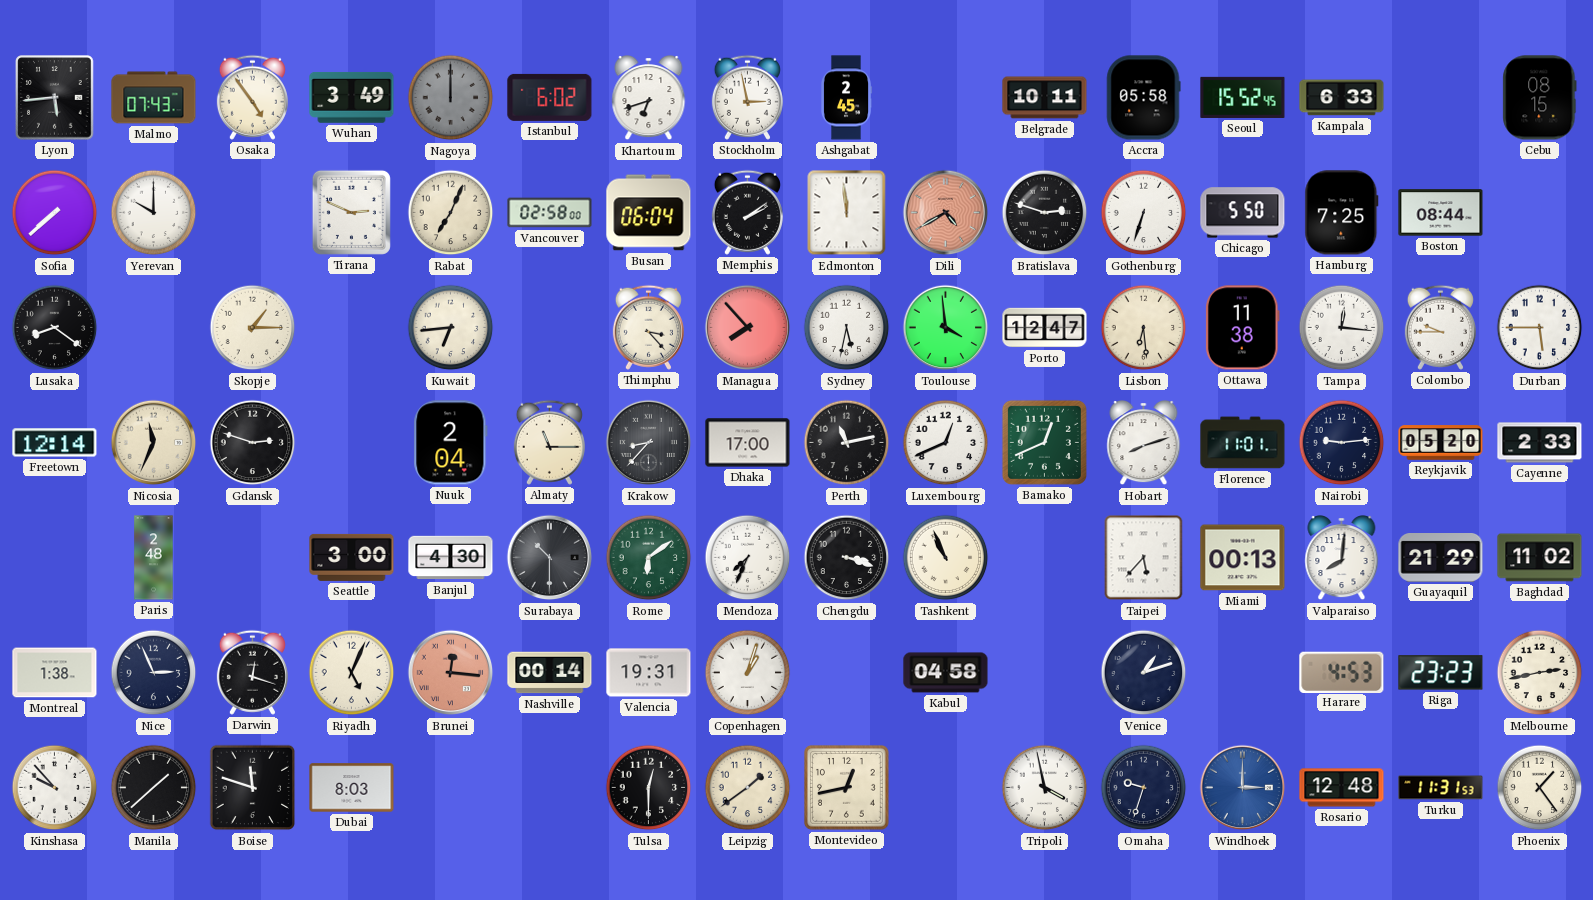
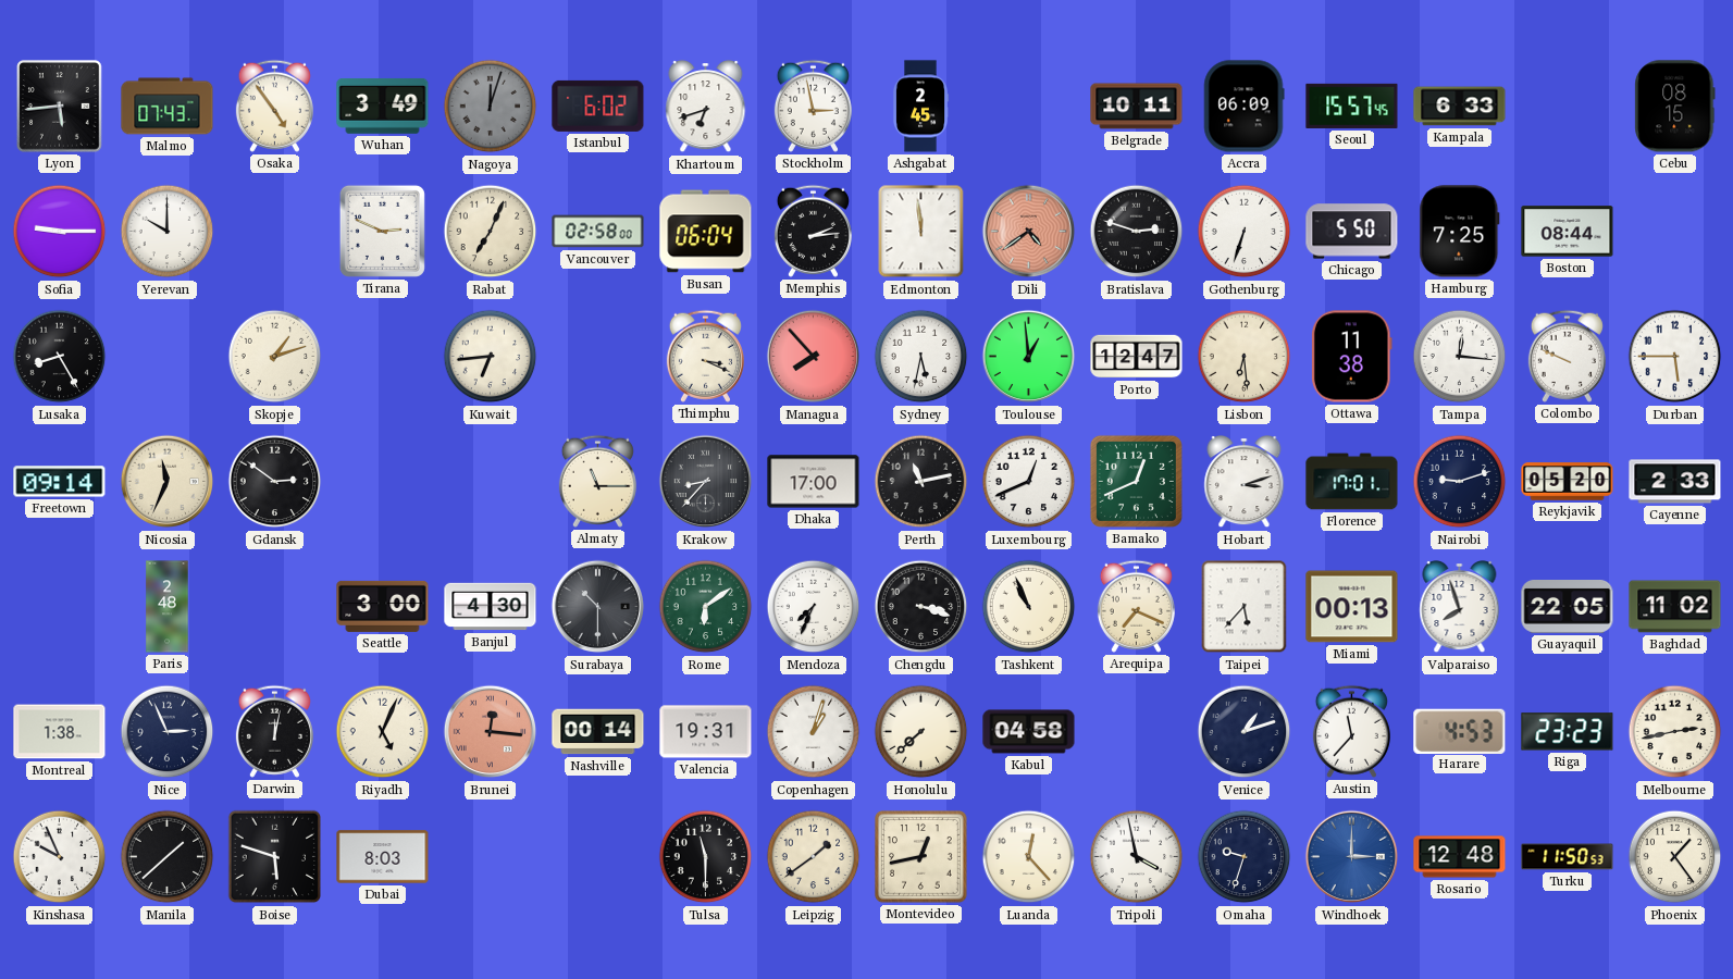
Nagoya: 12:00 -> 12:03
Accra: 05:58 -> 06:09
Seoul: 15:52 -> 15:57
Sofia: 7:38 -> 9:15
Memphis: 2:09 -> 2:14
Dili: 4:40 -> 4:39
Lusaka: 8:21 -> 8:25
Skopje: 1:15 -> 1:12
Thimphu: 3:23 -> 3:19
Toulouse: 3:59 -> 12:59
Colombo: 9:45 -> 9:49
Freetown: 12:14 -> 09:14
Gdansk: 2:48 -> 2:51
Nuuk: 2:04 -> none
Hobart: 8:12 -> 3:12
Florence: 11:01 -> 17:01
Nairobi: 9:14 -> 9:12
Arequipa: none -> 7:19
Valparaiso: 8:01 -> 7:57
Guayaquil: 21:29 -> 22:05
Darwin: 12:18 -> 12:02
Honolulu: none -> 7:38
Austin: none -> 11:37
Kinshasa: 9:53 -> 9:56
Boise: 11:48 -> 5:48
Tulsa: 12:30 -> 11:30
Luanda: none -> 12:23
Turku: 11:31 -> 11:50
